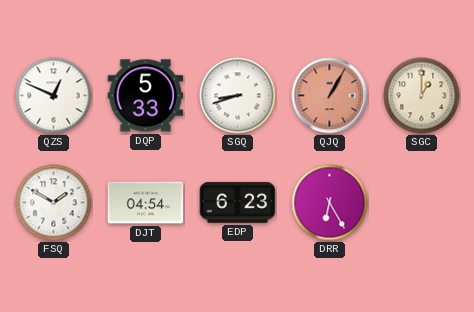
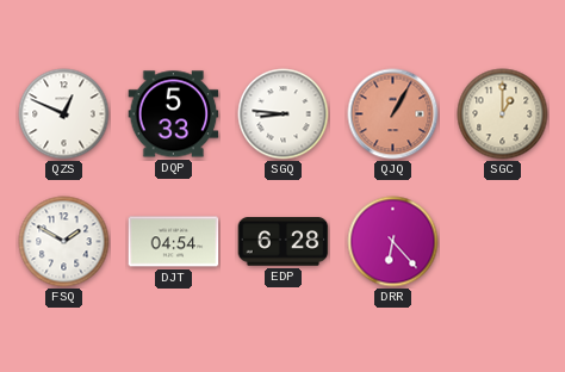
SGQ: 8:42 -> 8:46
EDP: 6:23 -> 6:28
DRR: 6:25 -> 6:23
